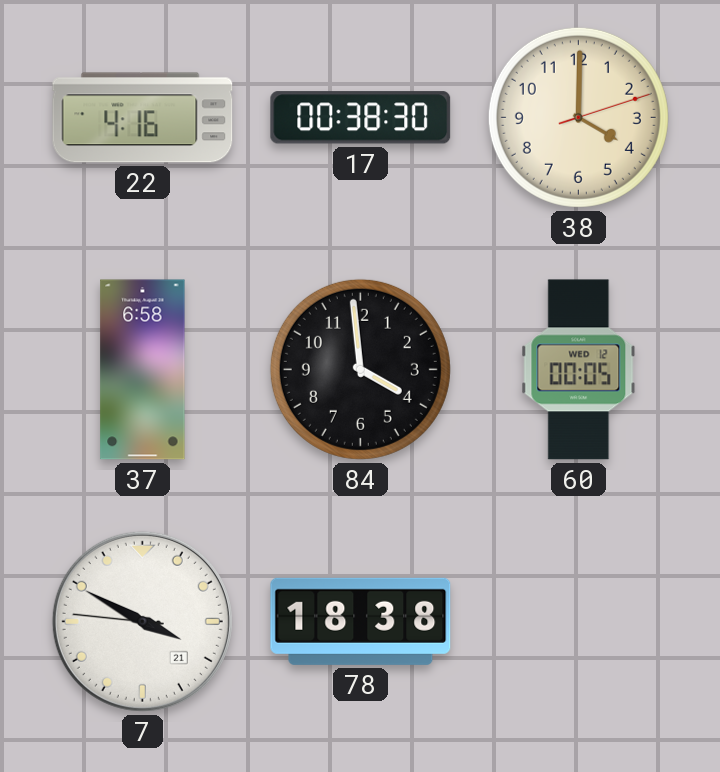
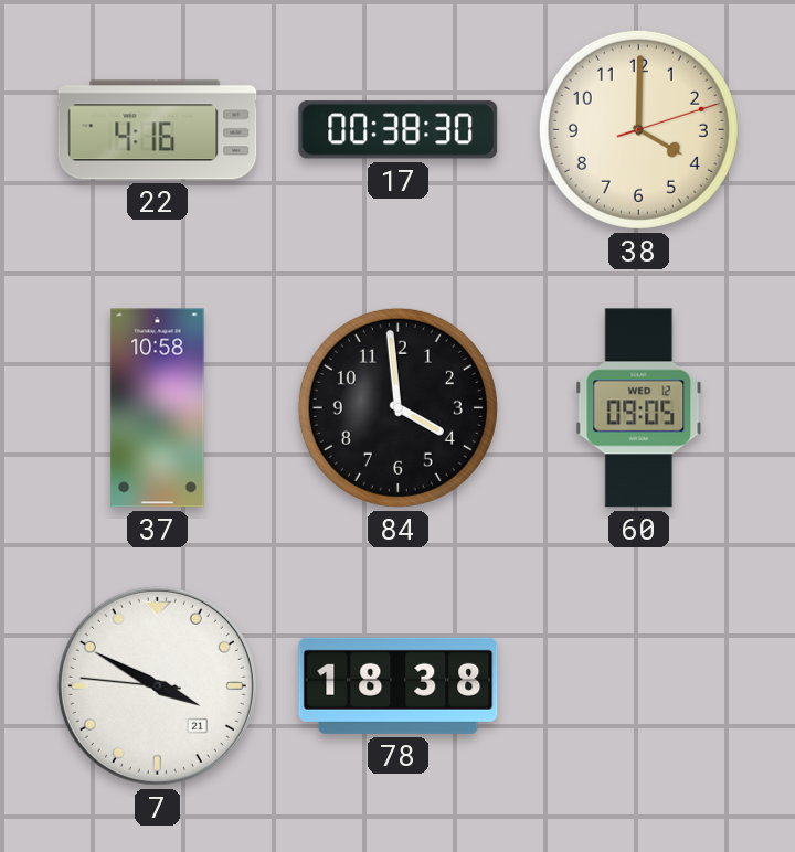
37: 6:58 -> 10:58
60: 00:05 -> 09:05
